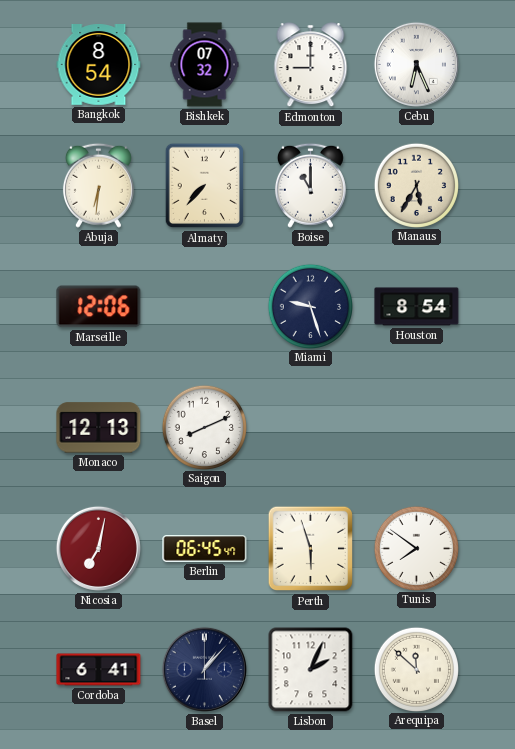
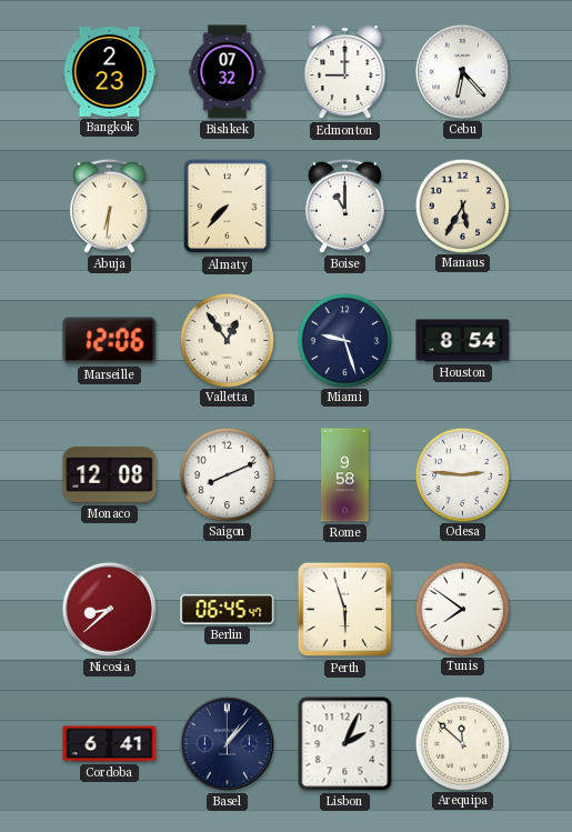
Bangkok: 8:54 -> 2:23
Cebu: 6:26 -> 6:23
Valletta: none -> 12:54
Monaco: 12:13 -> 12:08
Rome: none -> 9:58
Odesa: none -> 2:46
Nicosia: 7:02 -> 8:38
